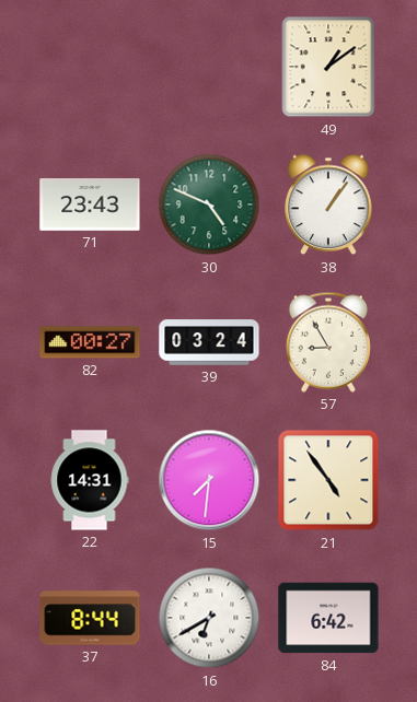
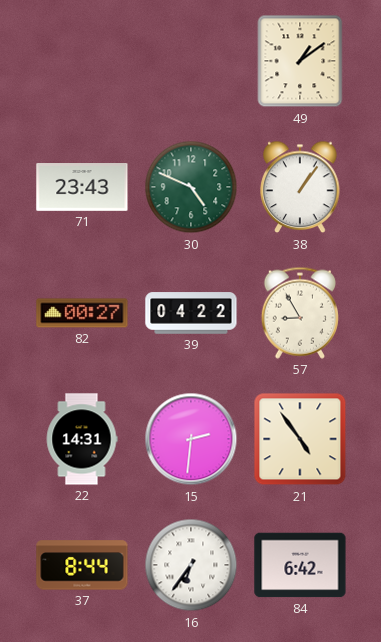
39: 03:24 -> 04:22
15: 7:31 -> 2:31
16: 6:40 -> 6:36
